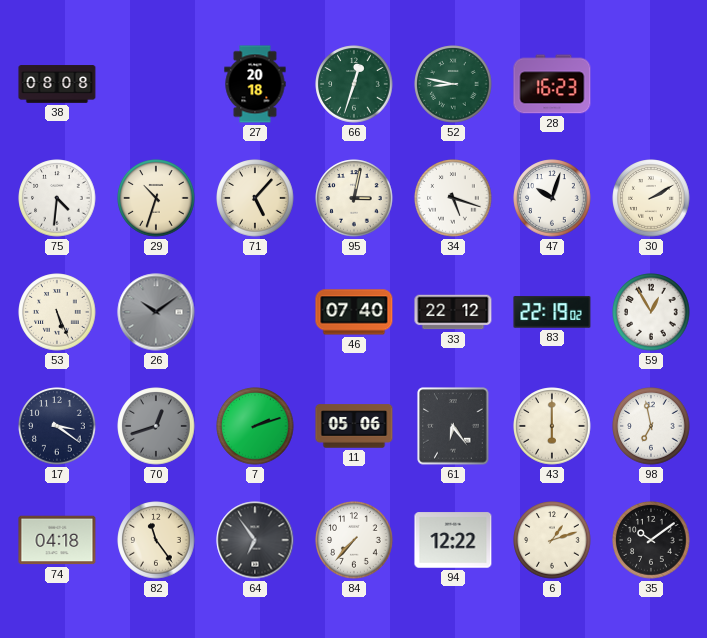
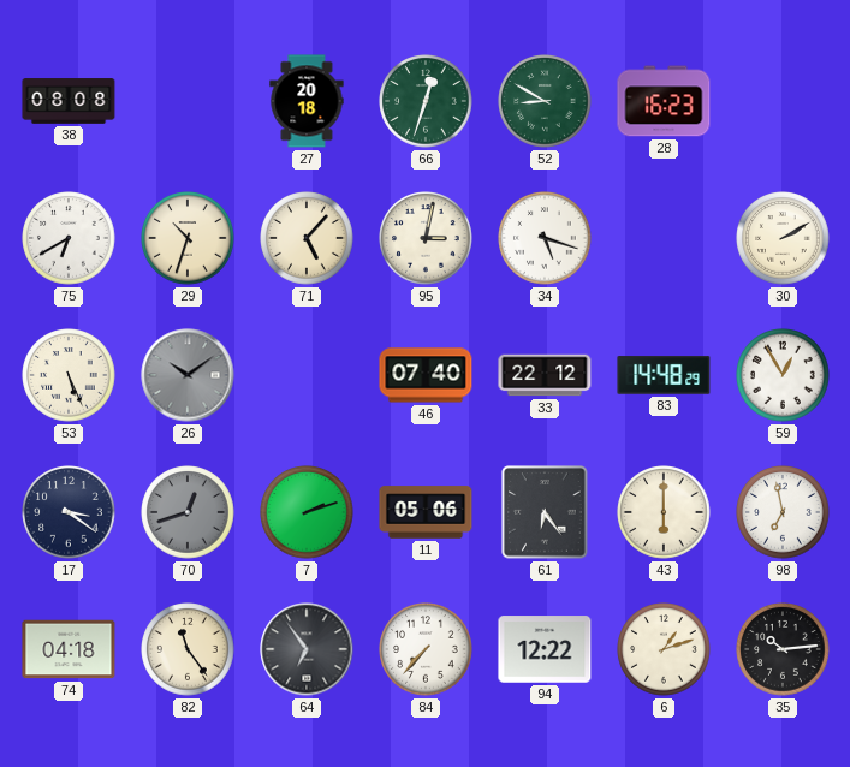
52: 8:47 -> 8:50
75: 4:31 -> 6:40
47: 10:03 -> none
83: 22:19 -> 14:48
35: 10:09 -> 10:14
